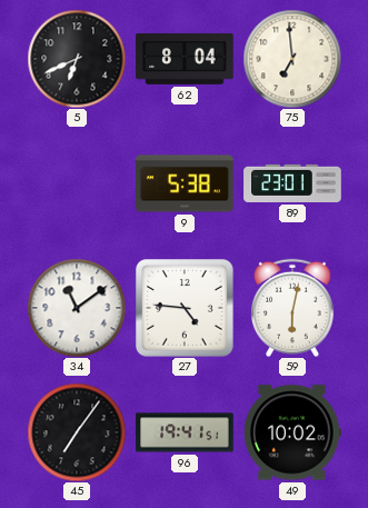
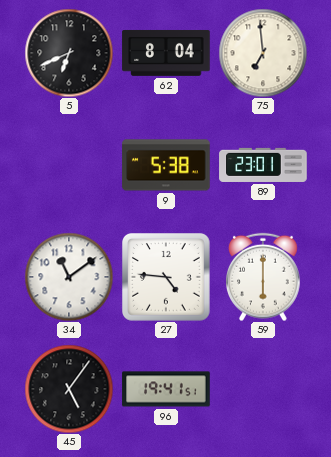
59: 6:02 -> 6:00
45: 7:06 -> 5:06
49: 10:02 -> none
